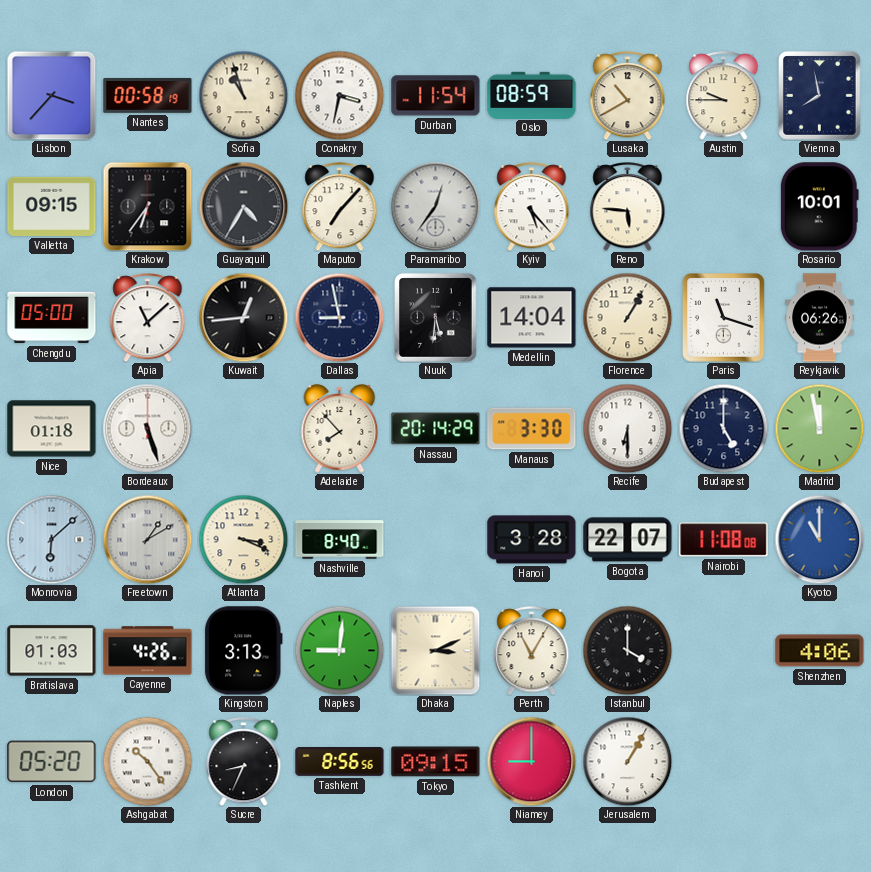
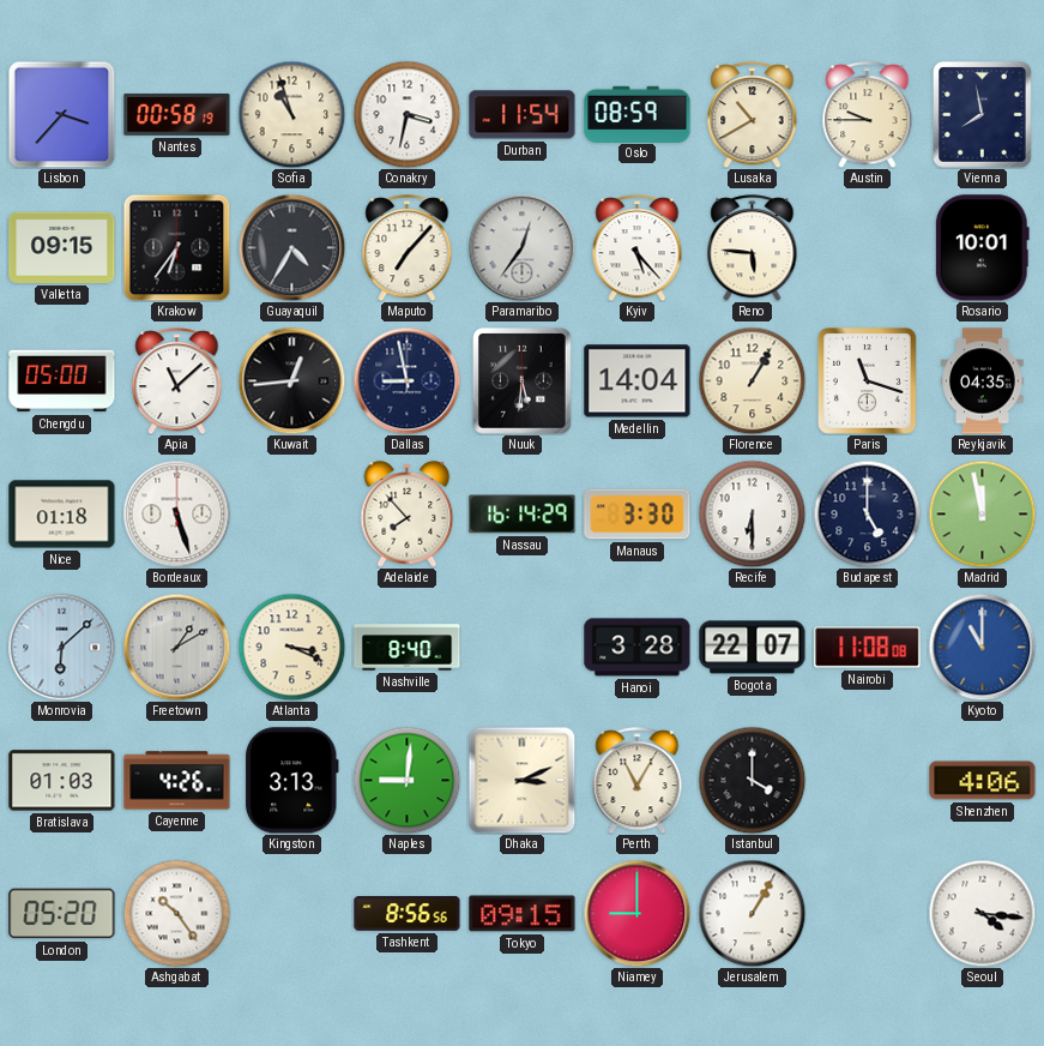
Reykjavik: 06:26 -> 04:35
Nassau: 20:14 -> 16:14
Sucre: 8:34 -> none
Seoul: none -> 4:16
